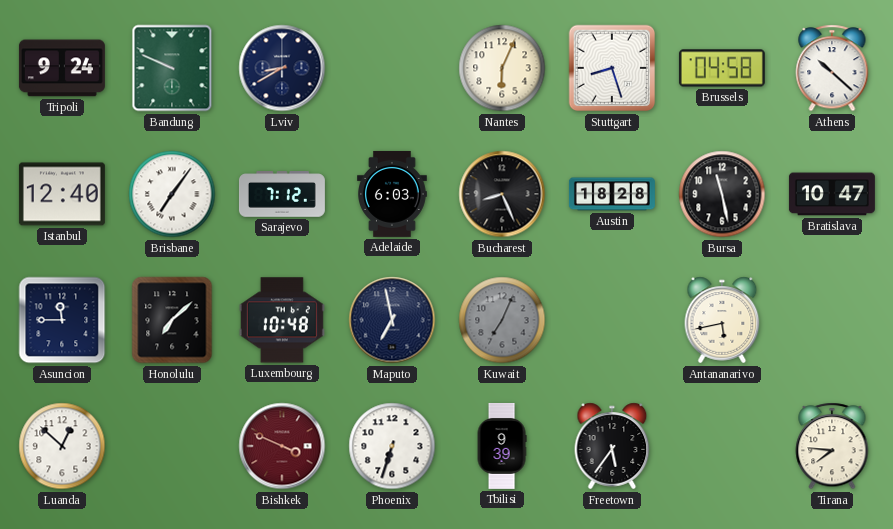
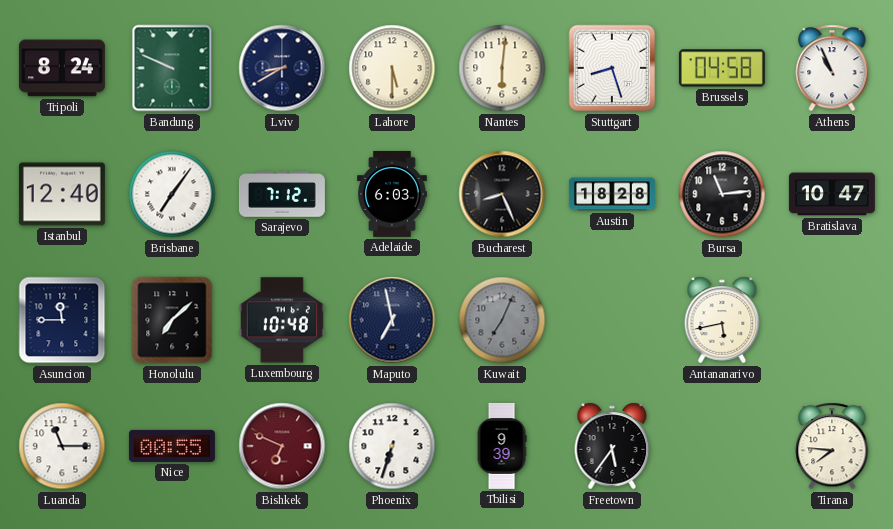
Tripoli: 9:24 -> 8:24
Lahore: none -> 5:30
Nantes: 6:04 -> 6:01
Athens: 10:22 -> 10:56
Bursa: 11:28 -> 11:14
Luanda: 12:52 -> 11:15
Nice: none -> 00:55
Bishkek: 3:49 -> 6:49
